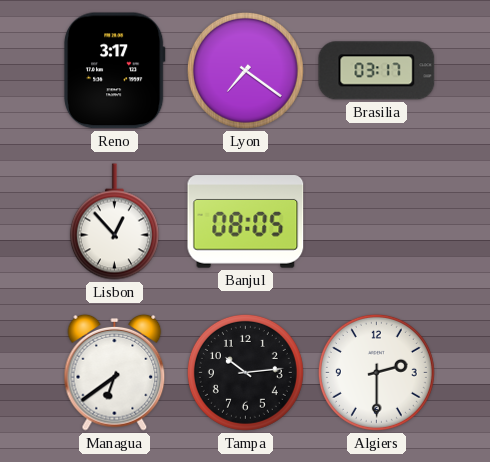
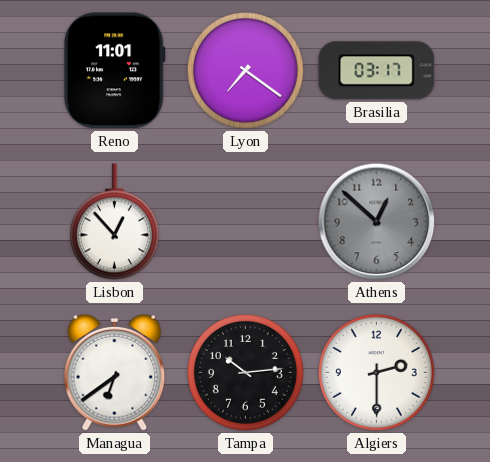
Reno: 3:17 -> 11:01
Banjul: 08:05 -> none
Athens: none -> 12:52
